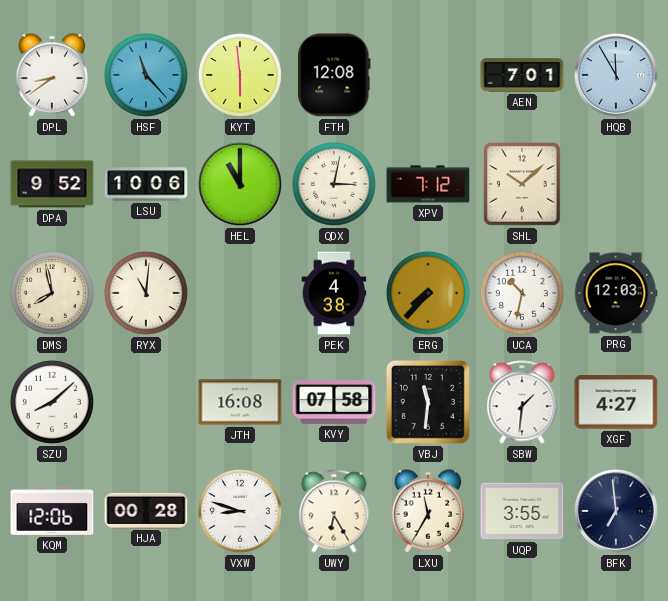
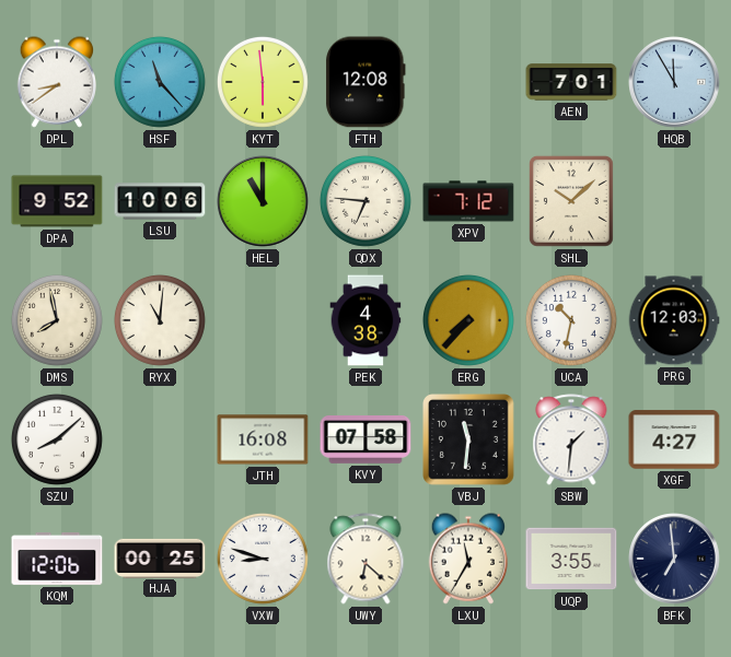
QDX: 3:02 -> 6:46
HJA: 00:28 -> 00:25
UWY: 6:25 -> 6:22
